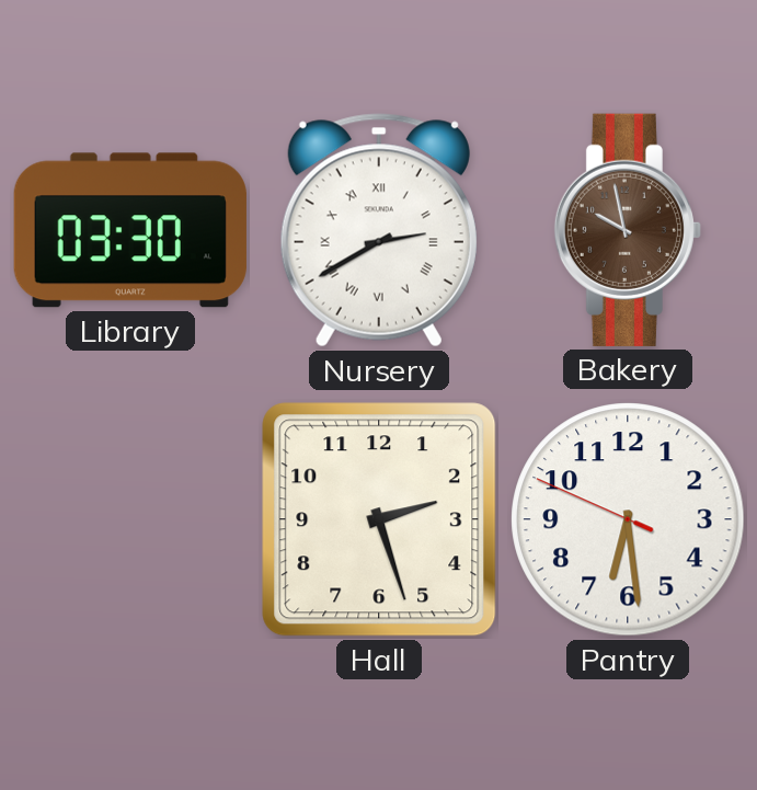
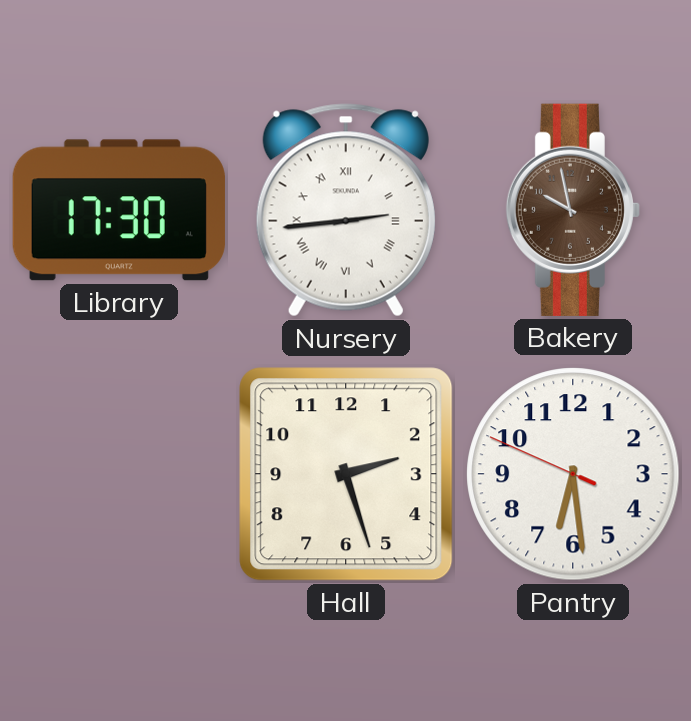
Library: 03:30 -> 17:30
Nursery: 2:40 -> 2:44
